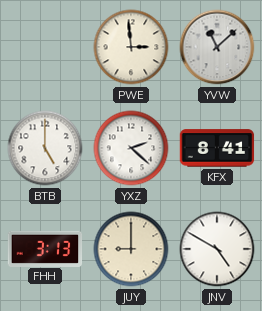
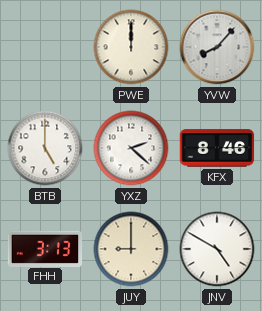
PWE: 2:59 -> 12:00
YVW: 11:08 -> 8:07
KFX: 8:41 -> 8:46
